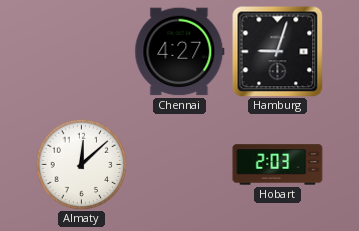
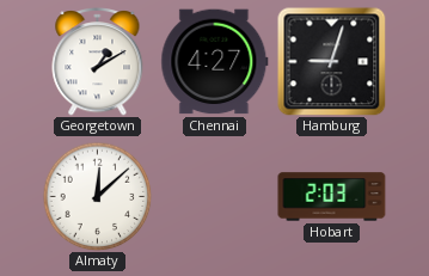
Georgetown: none -> 1:10
